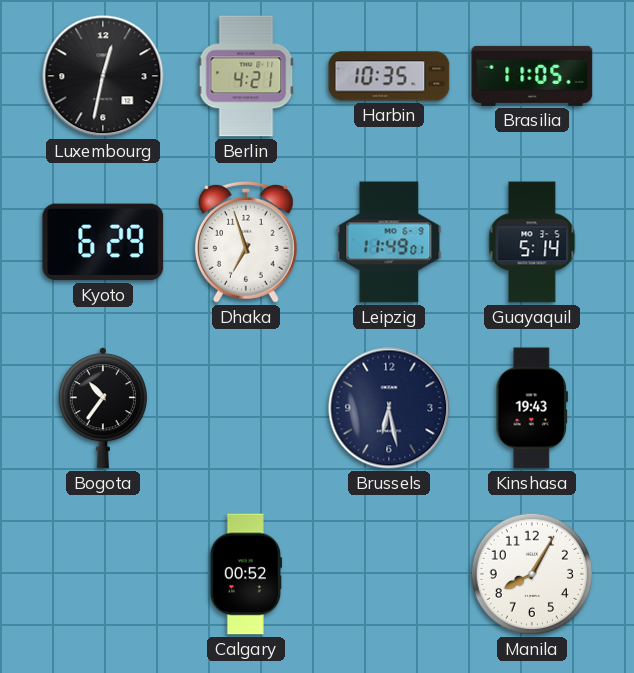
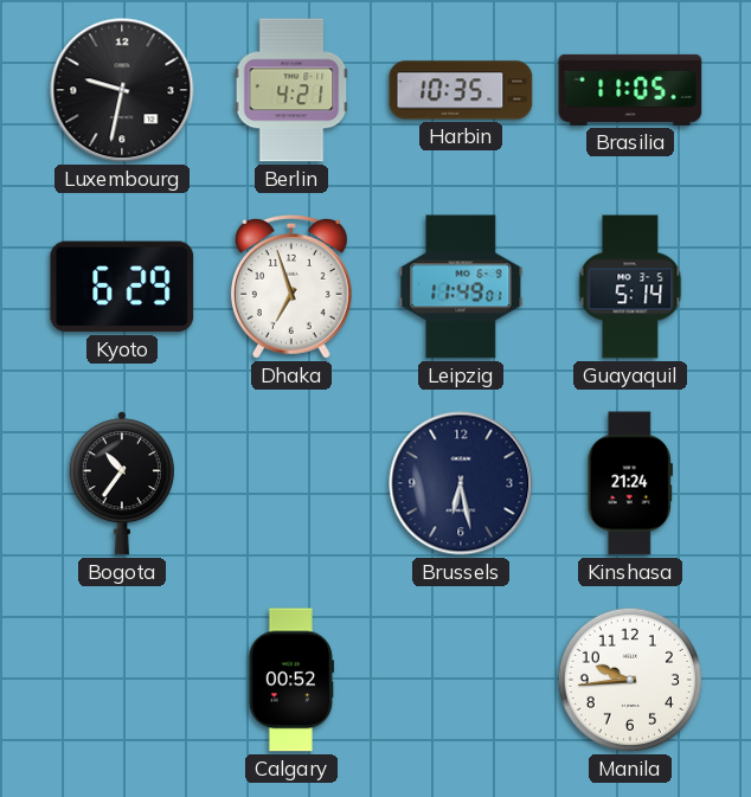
Luxembourg: 12:32 -> 9:32
Kinshasa: 19:43 -> 21:24
Manila: 8:05 -> 9:44
